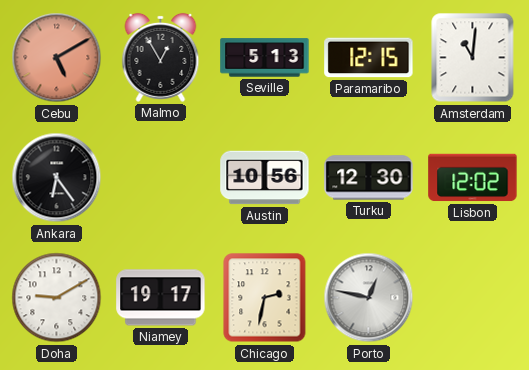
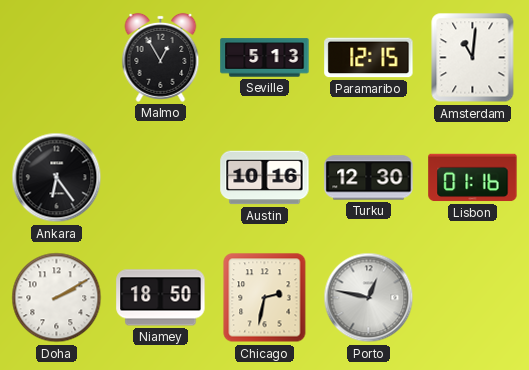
Cebu: 5:10 -> none
Austin: 10:56 -> 10:16
Lisbon: 12:02 -> 01:16
Doha: 9:10 -> 2:10
Niamey: 19:17 -> 18:50
